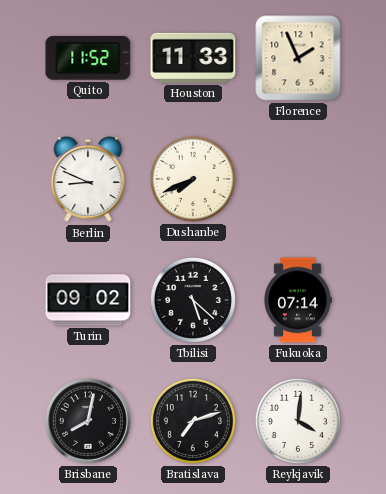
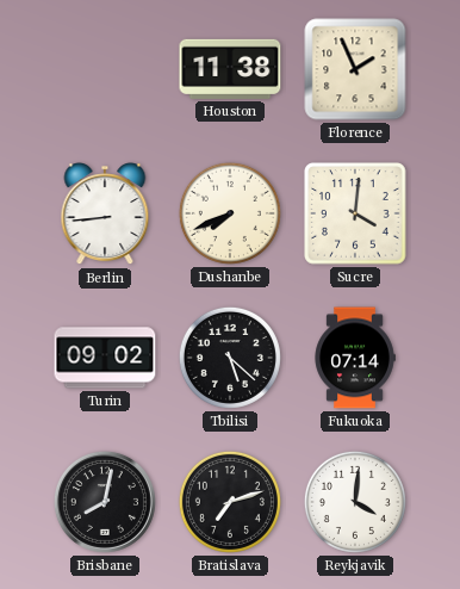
Quito: 11:52 -> none
Houston: 11:33 -> 11:38
Berlin: 8:49 -> 8:44
Sucre: none -> 4:01
